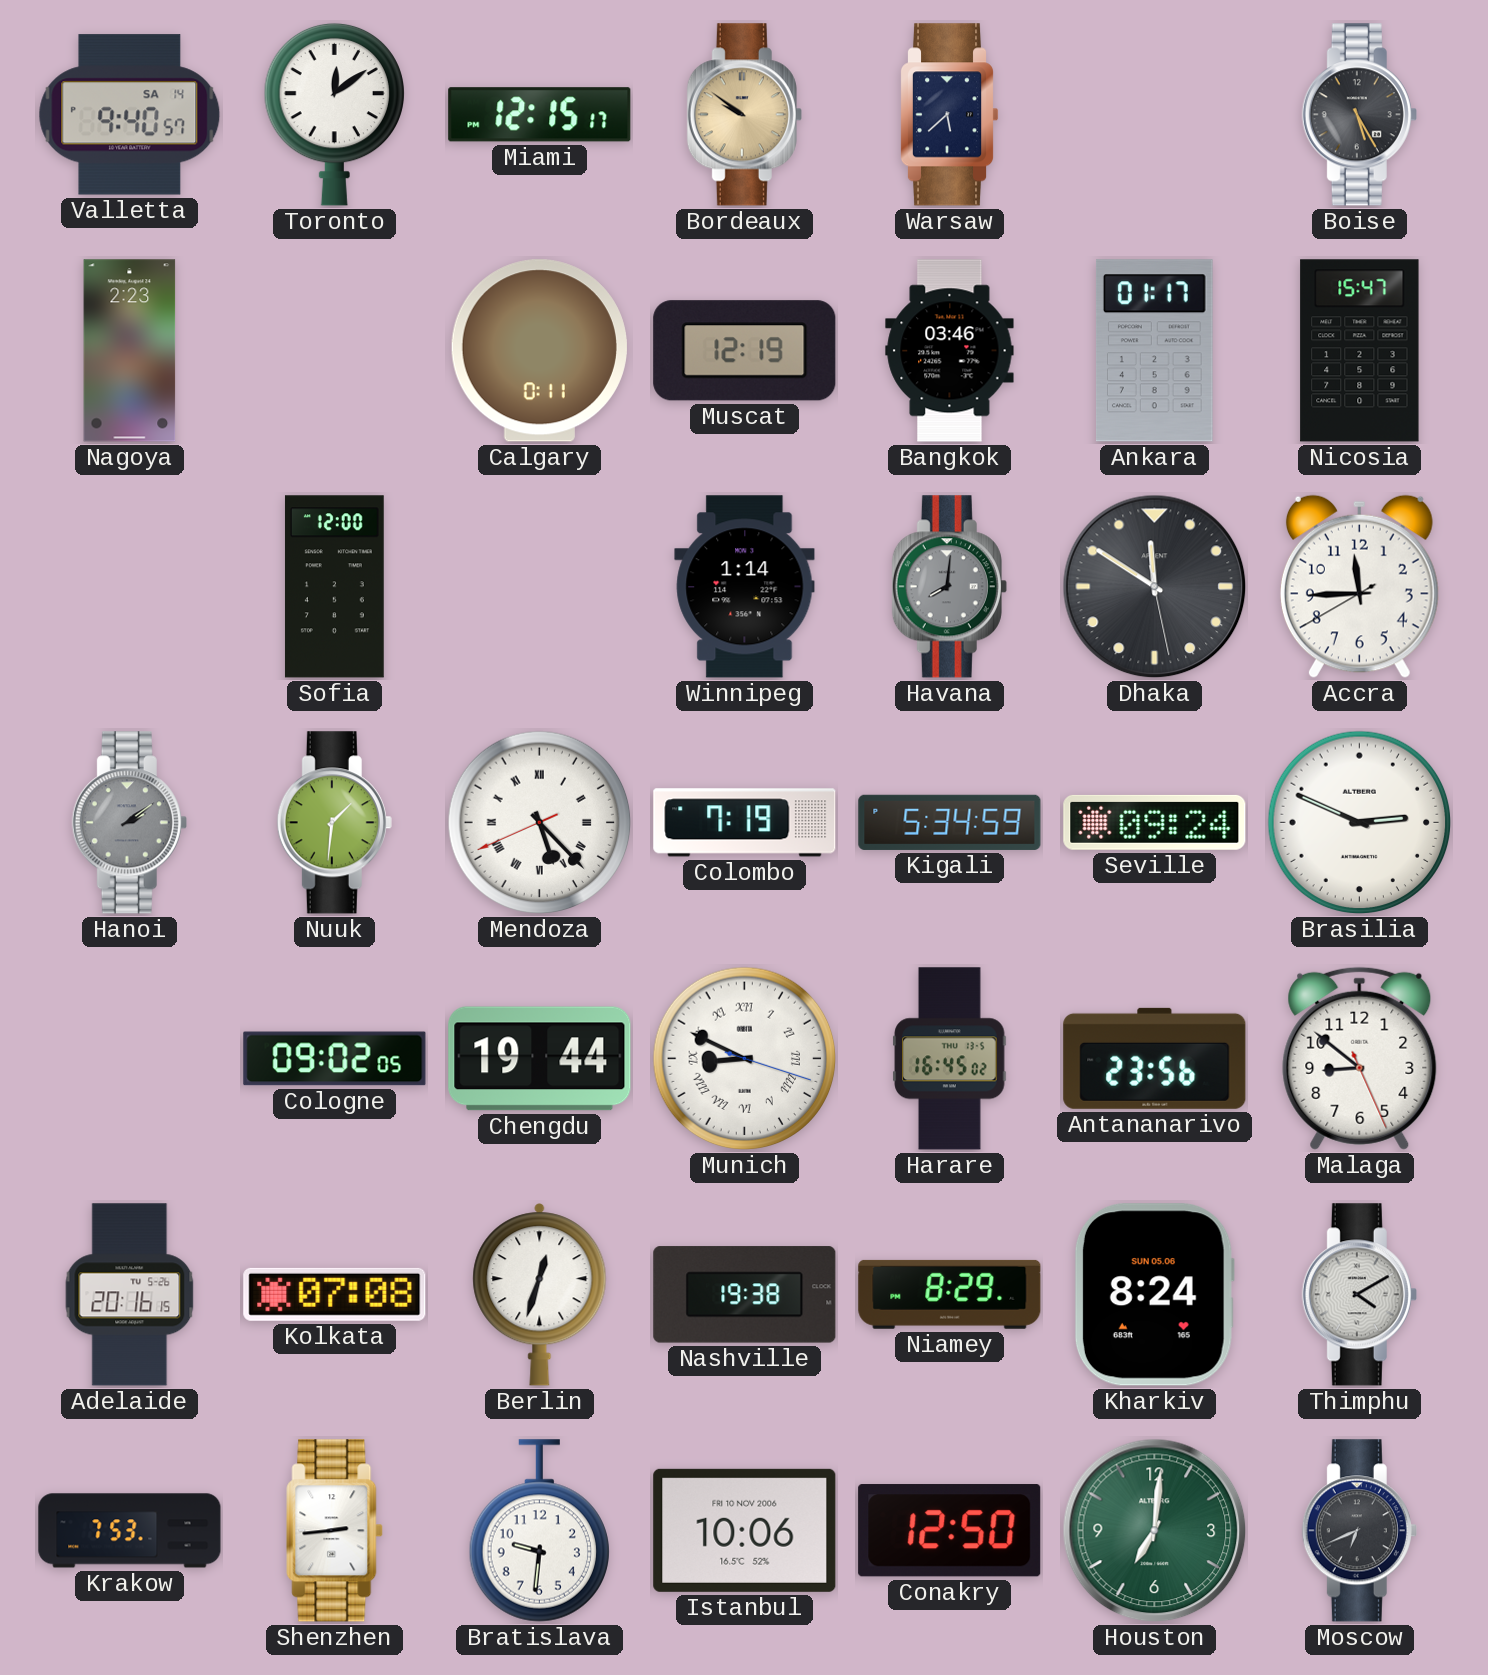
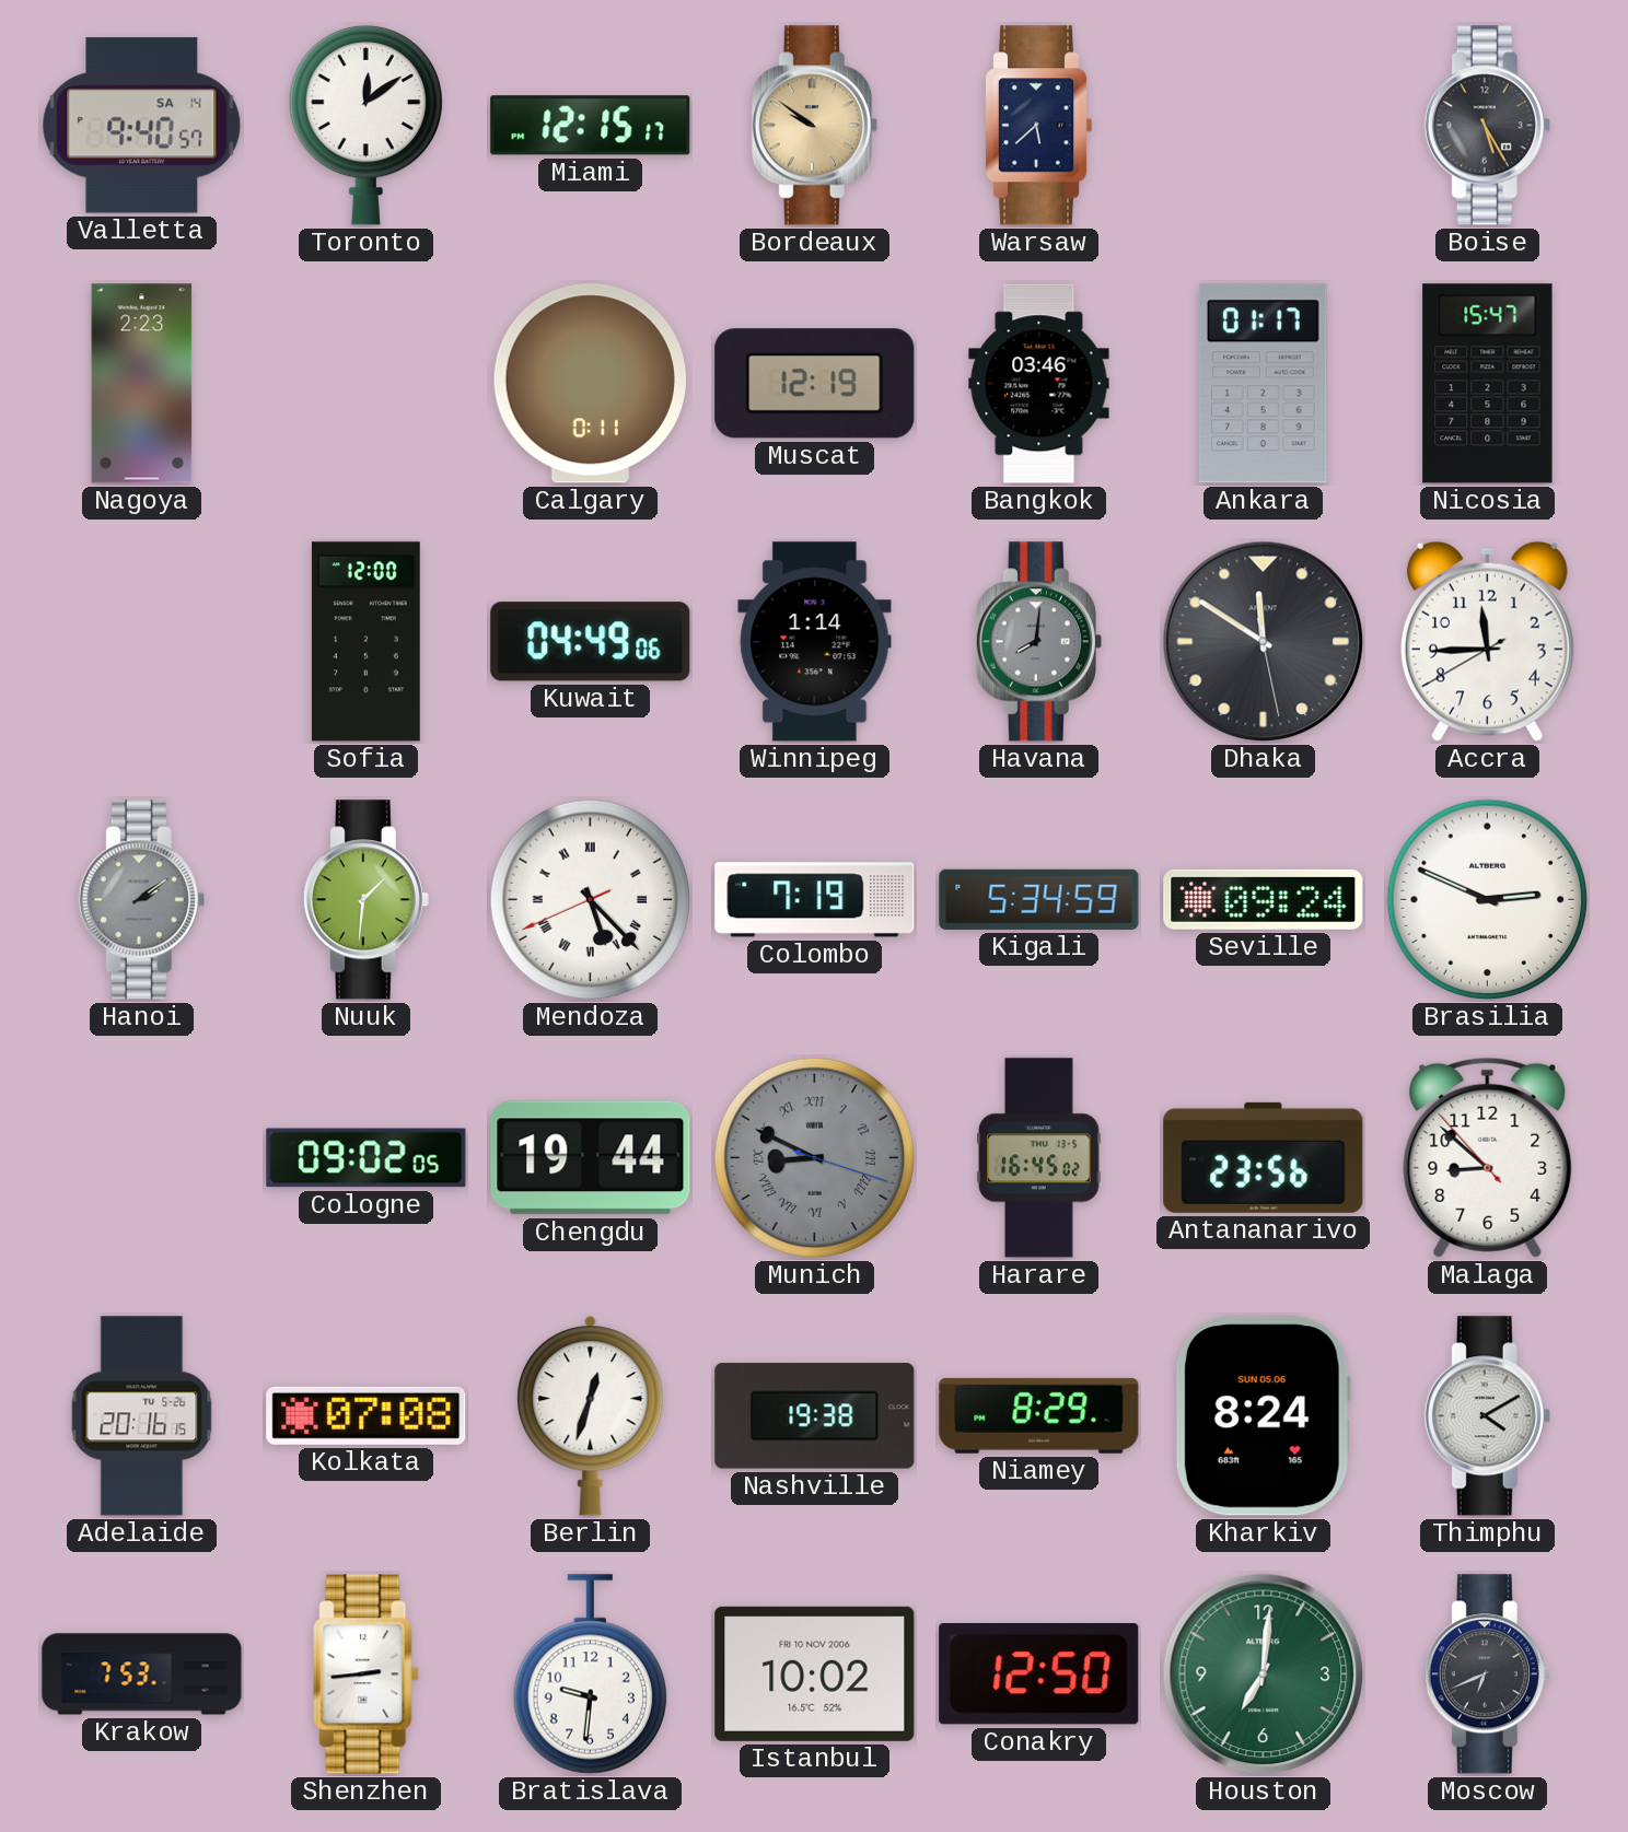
Kuwait: none -> 04:49
Munich dial: white -> grey
Malaga: 8:51:26 -> 8:51:53
Istanbul: 10:06 -> 10:02
